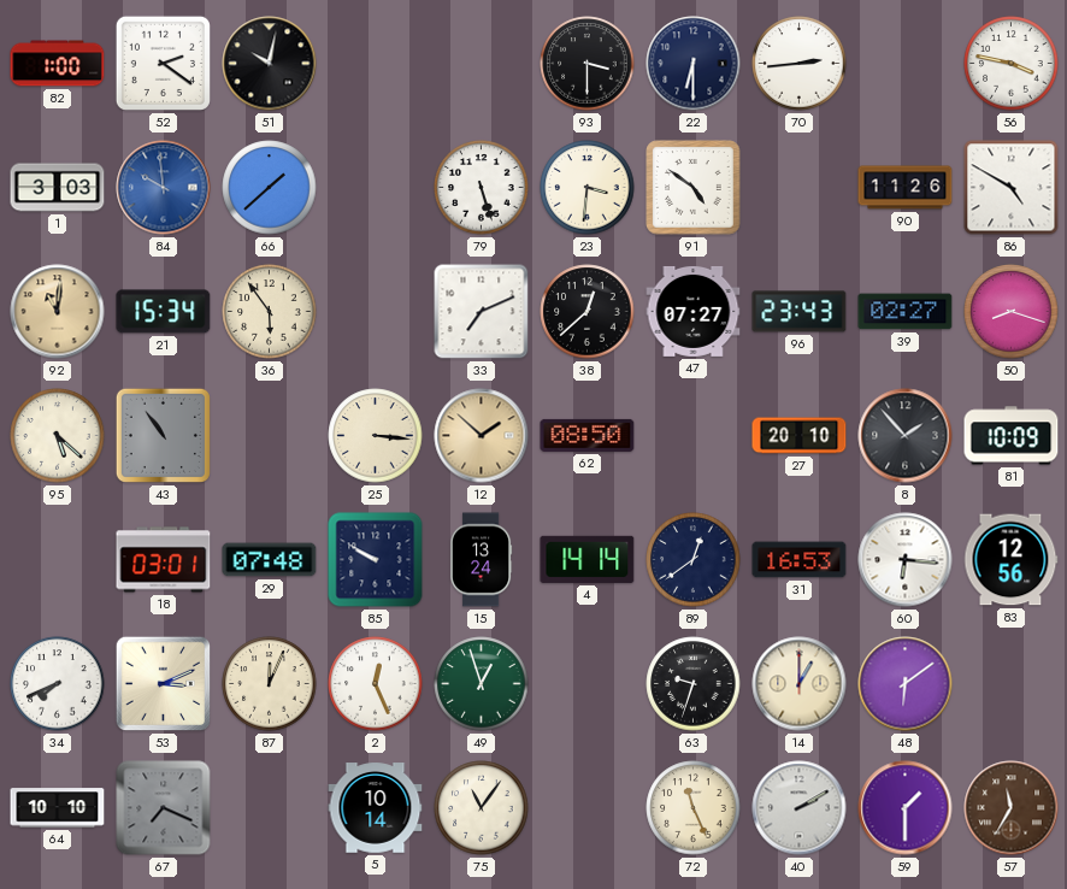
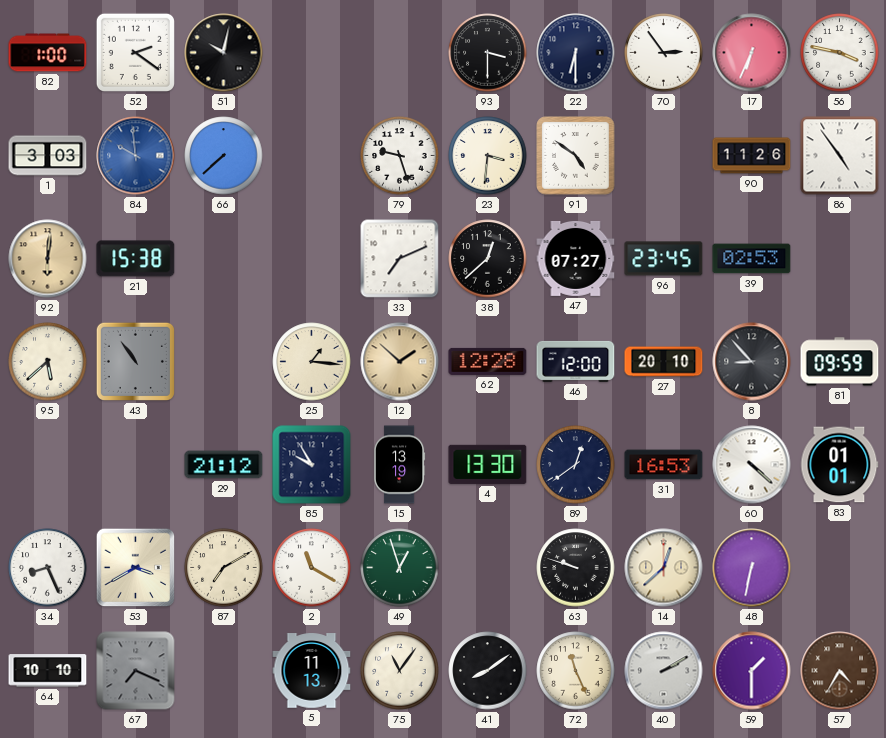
70: 2:44 -> 2:54
17: none -> 6:34
66: 1:38 -> 7:38
79: 5:27 -> 9:27
86: 4:50 -> 4:54
92: 11:01 -> 6:01
21: 15:34 -> 15:38
36: 5:54 -> none
96: 23:43 -> 23:45
39: 02:27 -> 02:53
50: 8:18 -> none
95: 5:22 -> 5:38
25: 3:16 -> 1:16
62: 08:50 -> 12:28
46: none -> 12:00
8: 1:53 -> 8:53
81: 10:09 -> 09:59
18: 03:01 -> none
29: 07:48 -> 21:12
85: 9:50 -> 9:55
15: 13:24 -> 13:19
4: 14:14 -> 13:30
60: 6:16 -> 4:22
83: 12:56 -> 01:01
34: 7:41 -> 8:26
53: 3:11 -> 3:40
87: 12:04 -> 7:10
2: 12:26 -> 11:20
63: 9:33 -> 9:48
14: 1:00 -> 12:38
48: 6:09 -> 6:32
5: 10:14 -> 11:13
41: none -> 8:09
57: 11:35 -> 4:35
